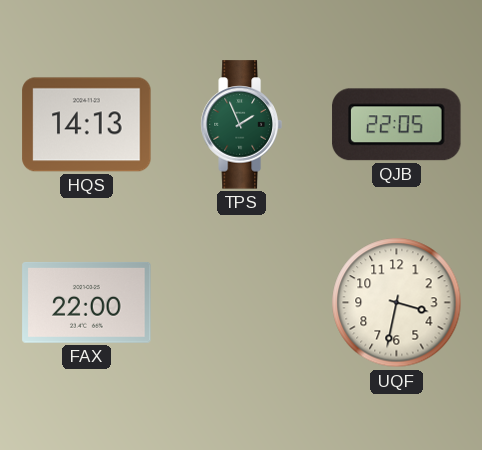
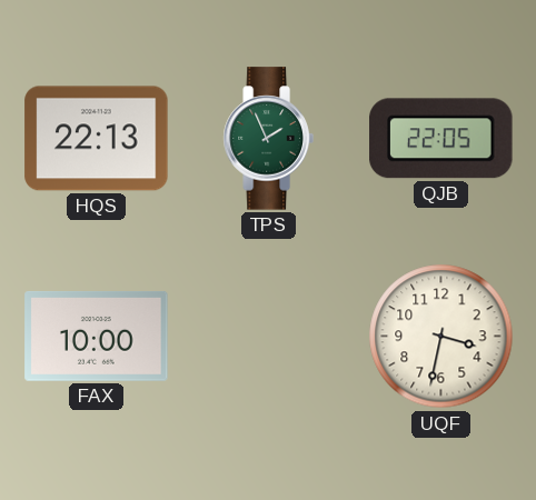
HQS: 14:13 -> 22:13
FAX: 22:00 -> 10:00
